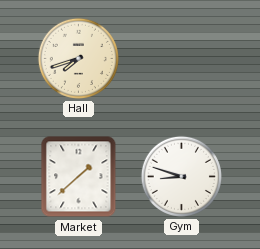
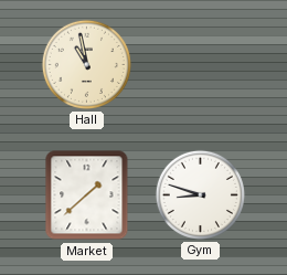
Hall: 7:42 -> 10:58
